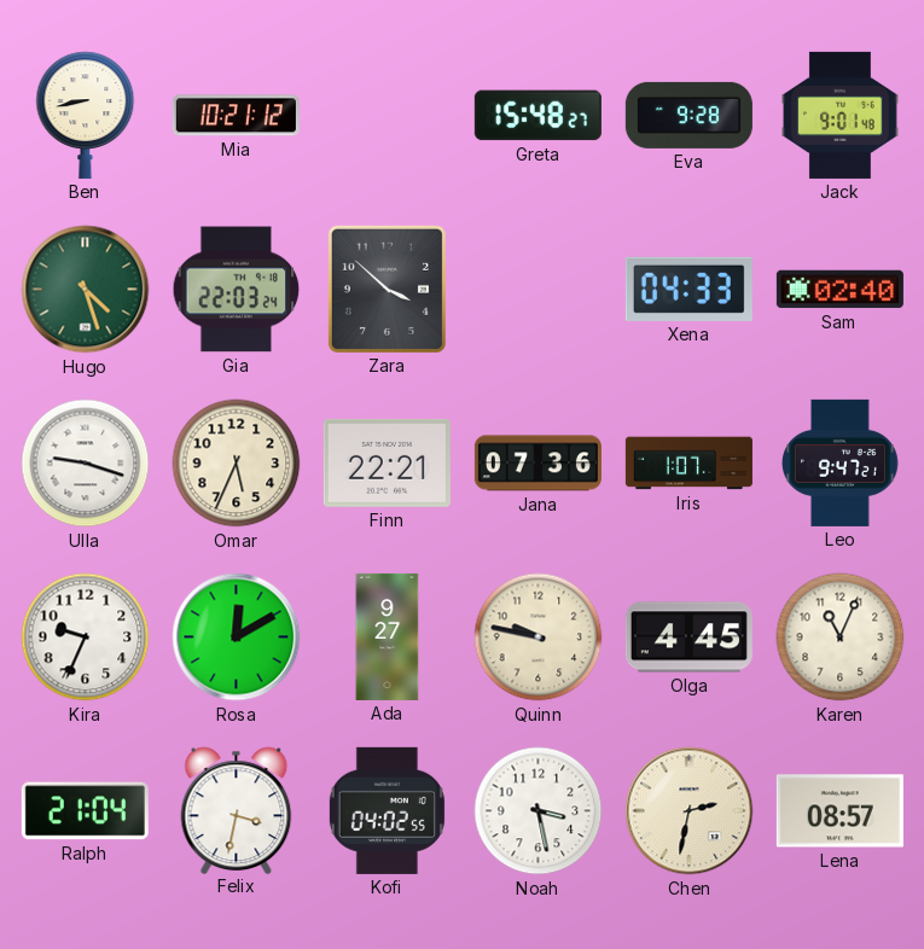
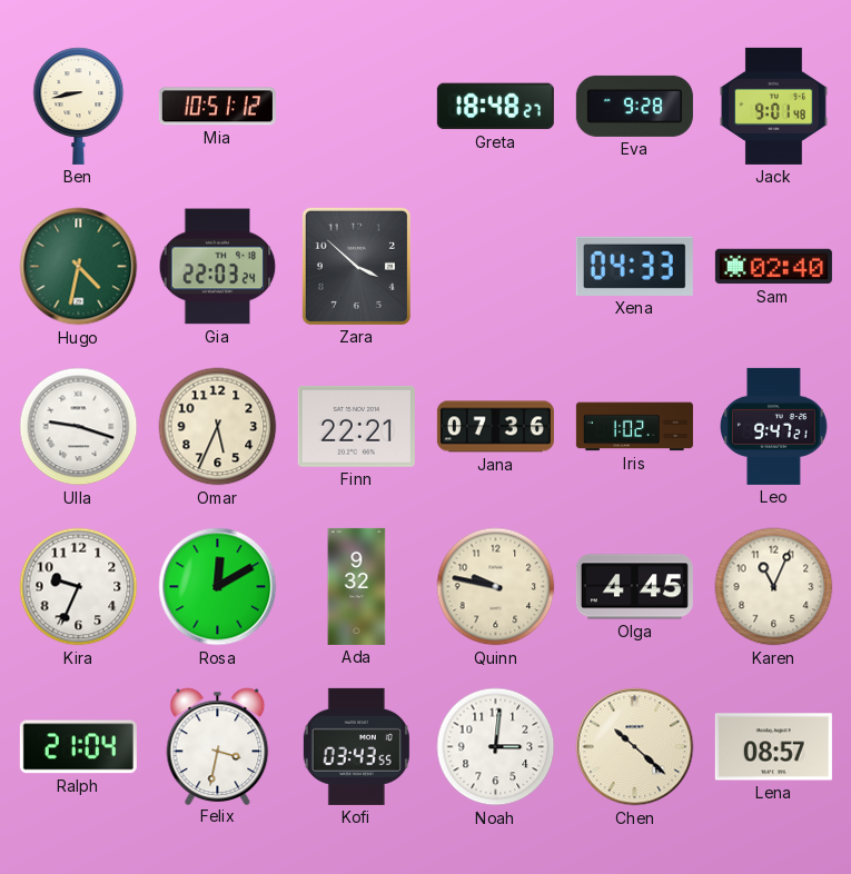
Mia: 10:21 -> 10:51
Greta: 15:48 -> 18:48
Hugo: 4:27 -> 4:32
Iris: 1:07 -> 1:02
Ada: 9:27 -> 9:32
Kofi: 04:02 -> 03:43
Noah: 3:28 -> 3:01
Chen: 2:32 -> 10:22
